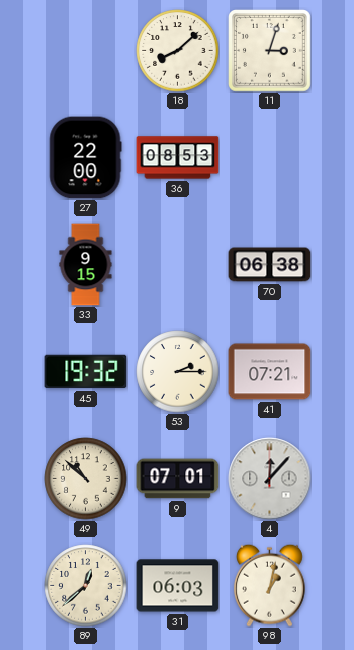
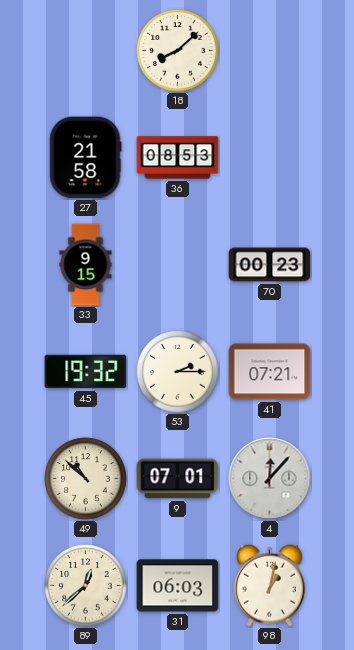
11: 3:03 -> none
27: 22:00 -> 21:58
70: 06:38 -> 00:23
